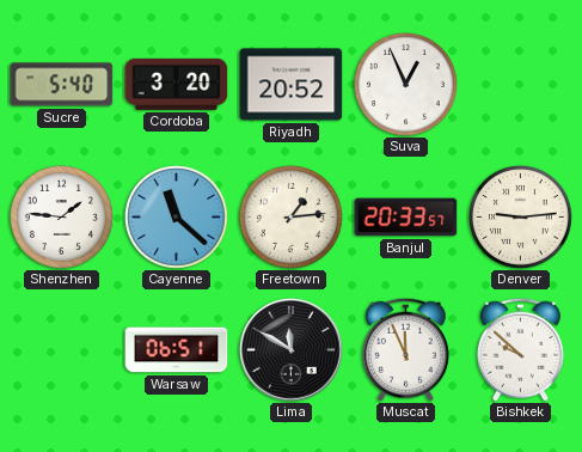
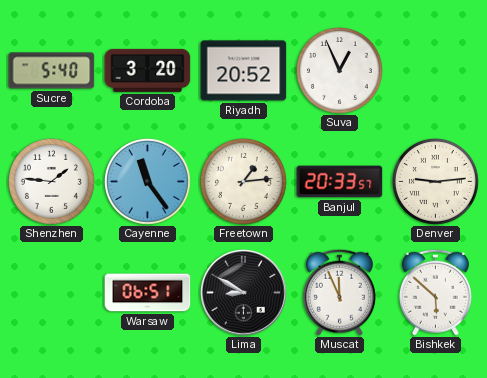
Cayenne: 11:22 -> 11:24
Lima: 11:50 -> 8:50
Bishkek: 9:52 -> 5:52
